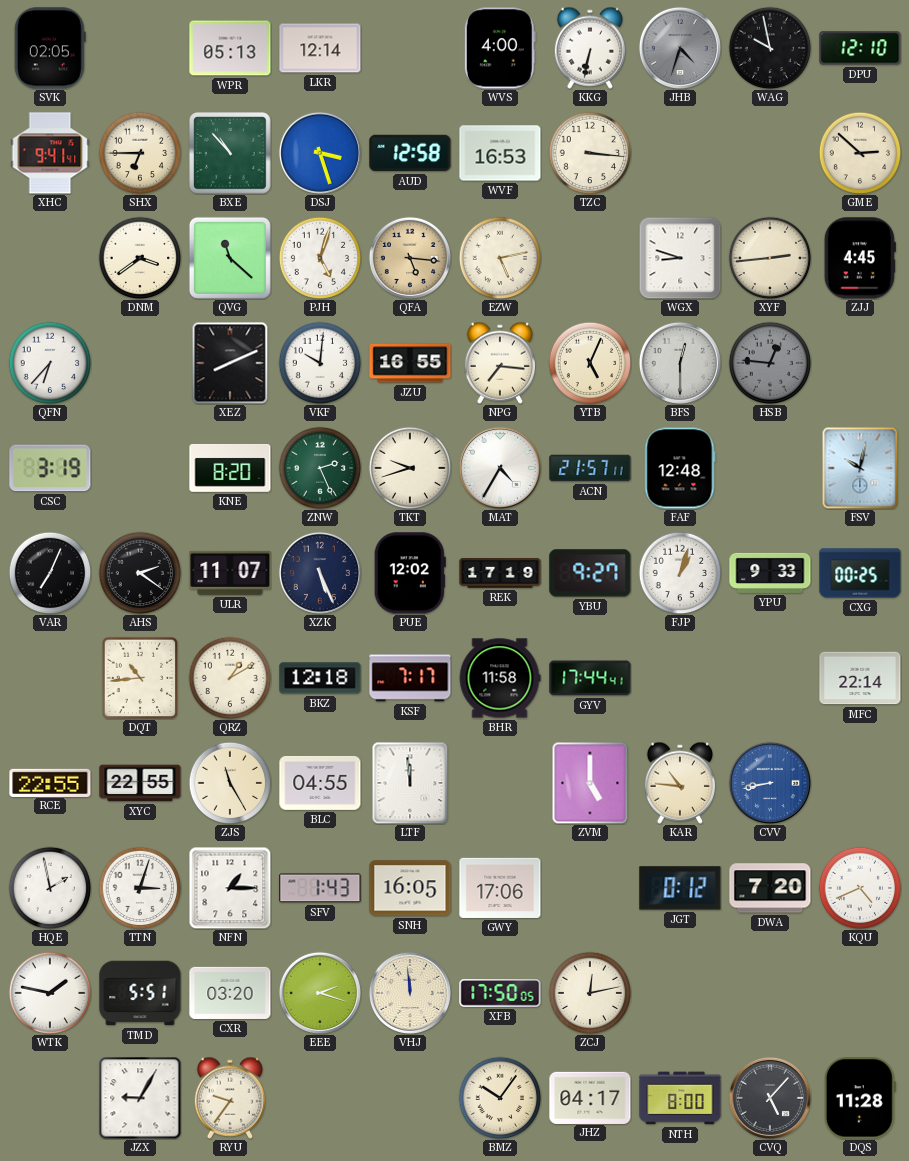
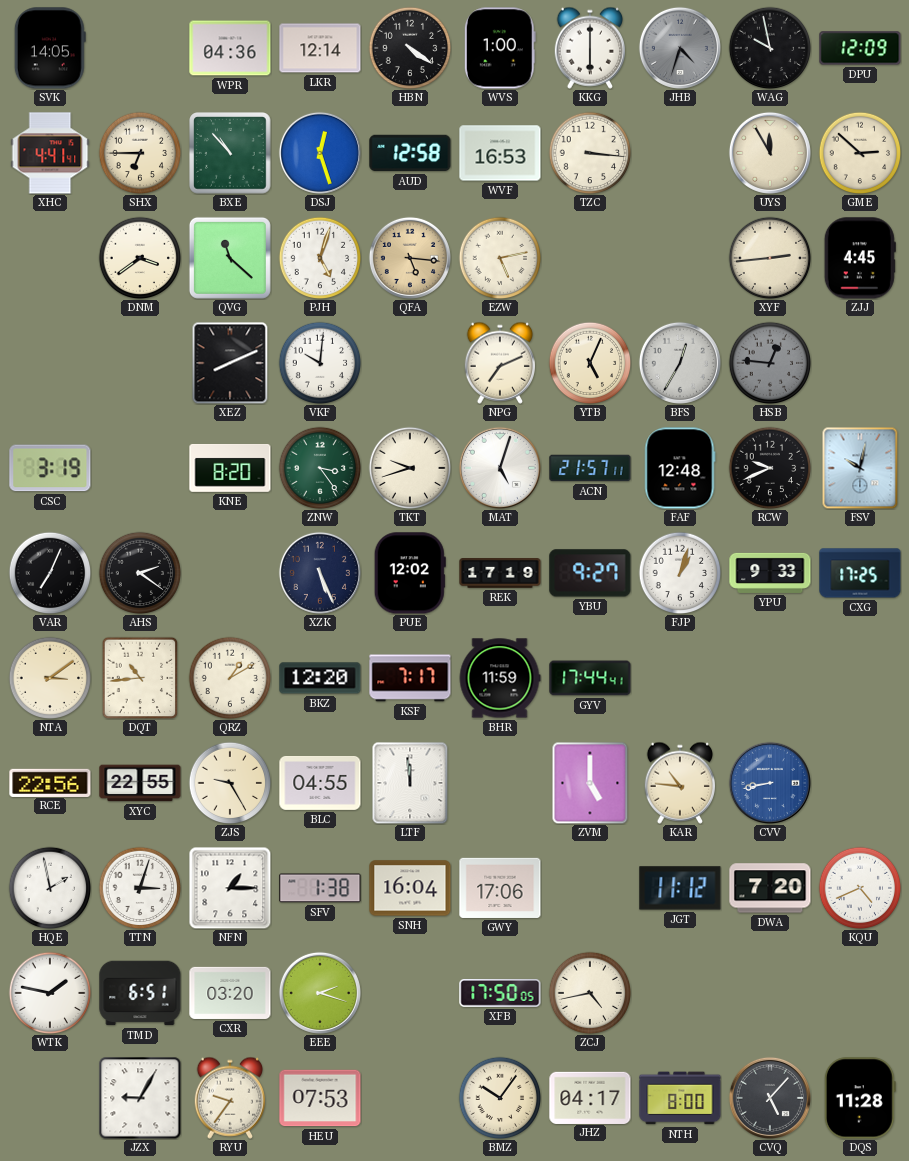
SVK: 02:05 -> 14:05
WPR: 05:13 -> 04:36
HBN: none -> 4:21
WVS: 4:00 -> 1:00
KKG: 6:32 -> 6:00
DPU: 12:10 -> 12:09
XHC: 9:41 -> 4:41
DSJ: 3:27 -> 12:27
UYS: none -> 11:55
WGX: 8:48 -> none
QFN: 6:37 -> none
JZU: 16:55 -> none
NPG: 7:16 -> 7:11
BFS: 12:30 -> 12:35
ZNW: 2:26 -> 3:24
MAT: 4:35 -> 5:03
RCW: none -> 9:41
ULR: 11:07 -> none
CXG: 00:25 -> 17:25
NTA: none -> 3:09
BKZ: 12:18 -> 12:20
BHR: 11:58 -> 11:59
MFC: 22:14 -> none
RCE: 22:55 -> 22:56
ZJS: 11:25 -> 9:25
SFV: 1:43 -> 1:38
SNH: 16:05 -> 16:04
JGT: 0:12 -> 11:12
TMD: 5:51 -> 6:51
VHJ: 11:59 -> none
ZCJ: 12:13 -> 4:43
HEU: none -> 07:53
